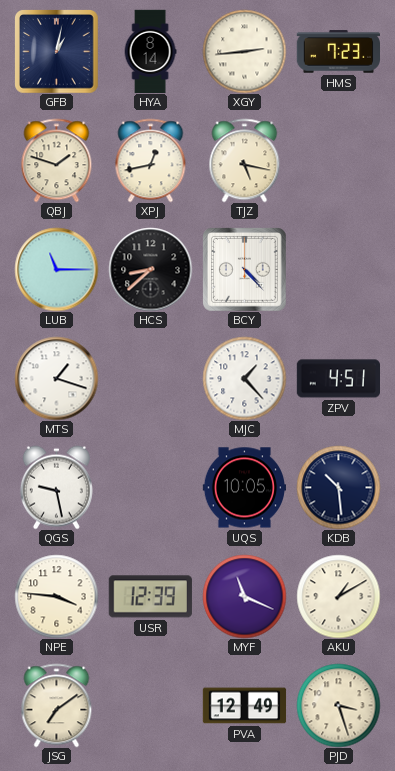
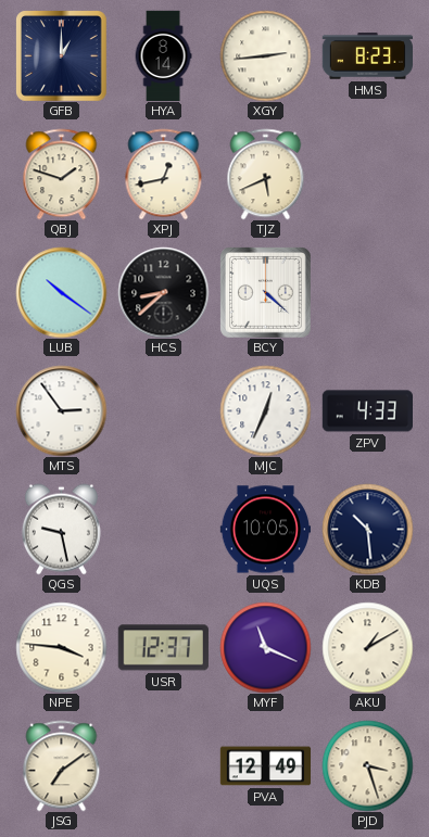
GFB: 1:02 -> 1:00
HMS: 7:23 -> 8:23
TJZ: 5:17 -> 5:41
LUB: 11:15 -> 10:21
BCY: 4:23 -> 4:22
MTS: 1:18 -> 2:54
MJC: 1:23 -> 12:34
ZPV: 4:51 -> 4:33
USR: 12:39 -> 12:37
